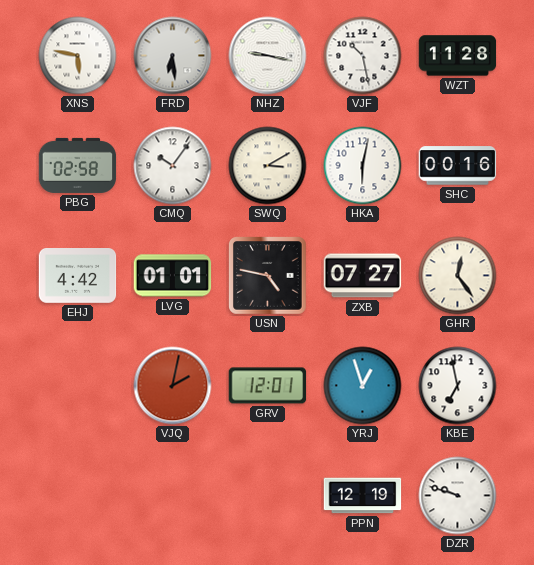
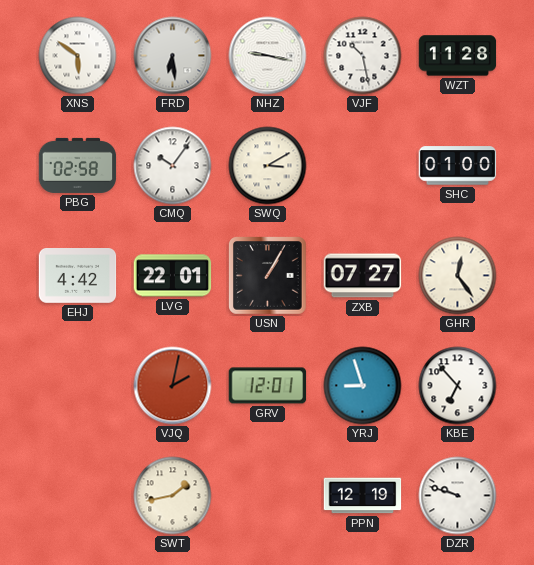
XNS: 5:47 -> 5:51
HKA: 6:02 -> none
SHC: 00:16 -> 01:00
LVG: 01:01 -> 22:01
USN: 4:47 -> 1:05
YRJ: 12:57 -> 8:57
KBE: 6:58 -> 6:53
SWT: none -> 1:43
